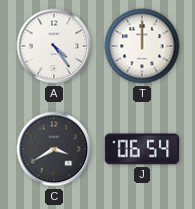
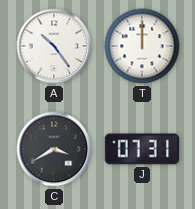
A: 4:24 -> 10:24
J: 06:54 -> 07:31
